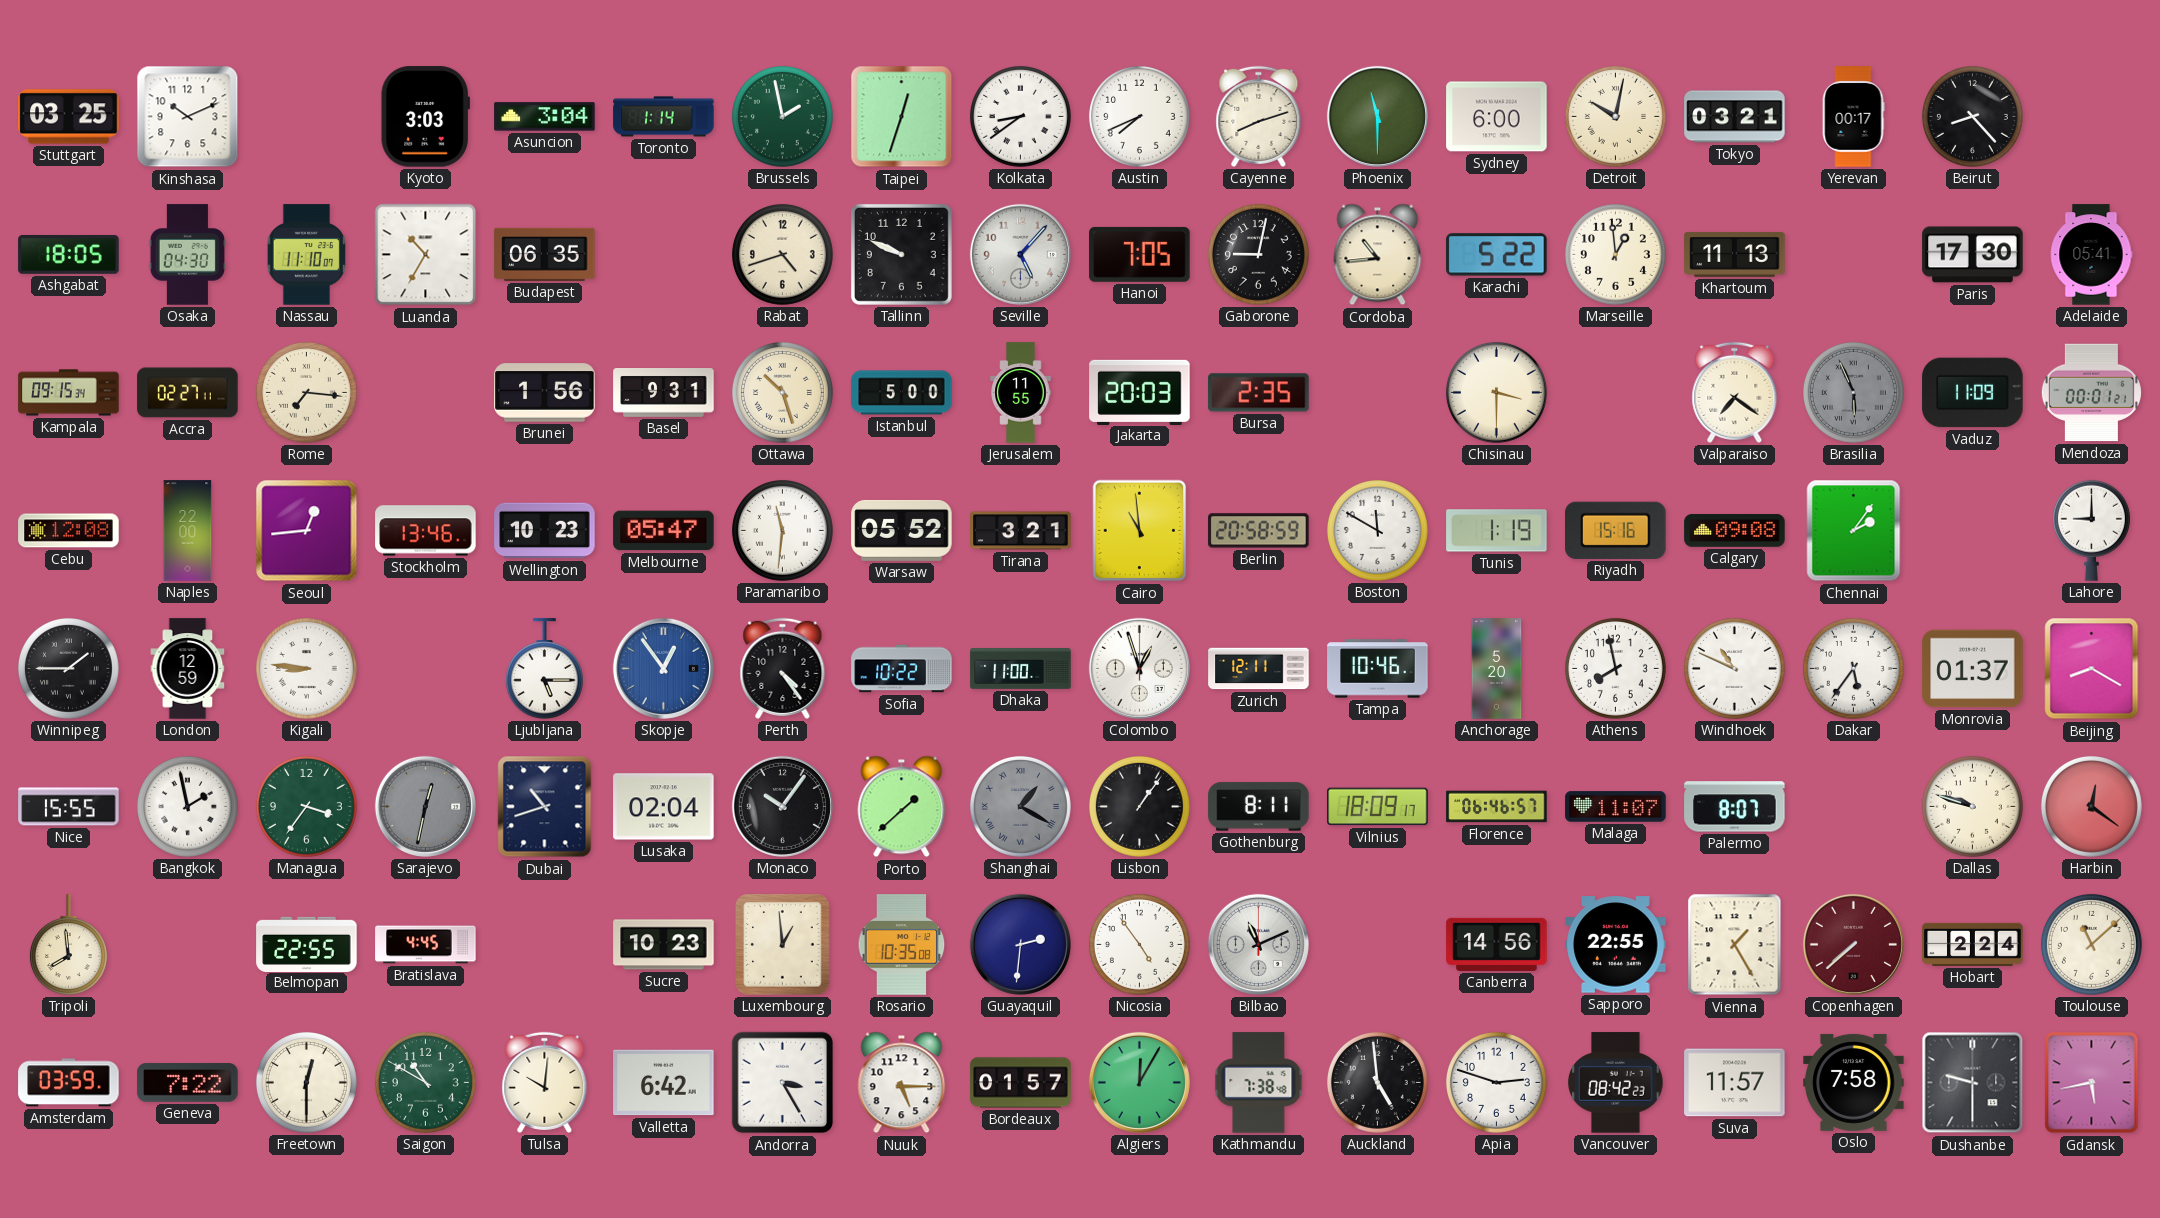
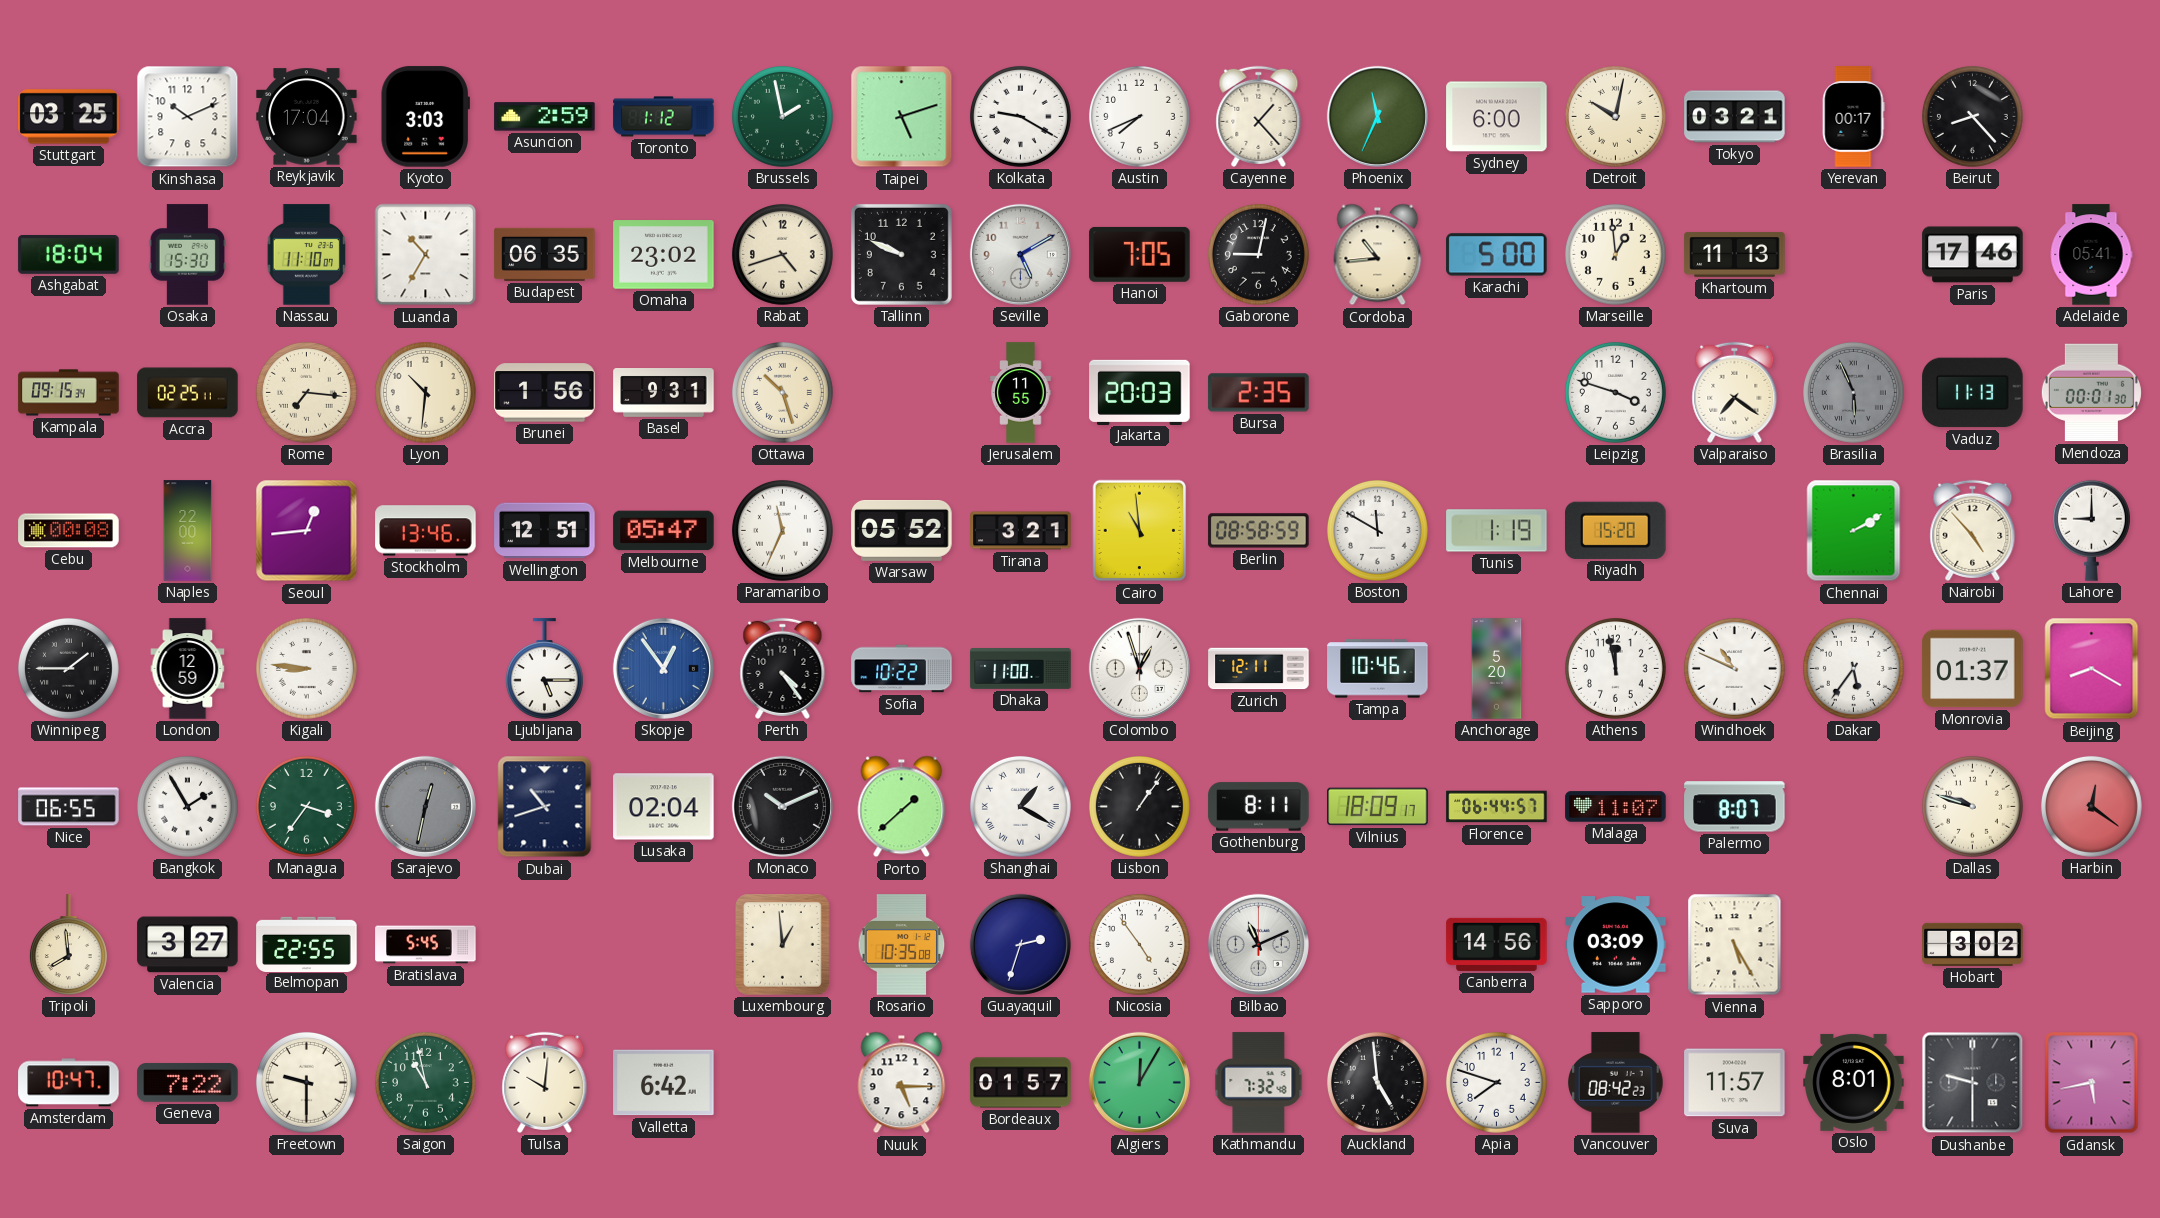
Reykjavik: none -> 17:04
Asuncion: 3:04 -> 2:59
Toronto: 1:14 -> 1:12
Taipei: 12:33 -> 5:12
Kolkata: 8:39 -> 9:20
Cayenne: 8:12 -> 1:23
Phoenix: 11:30 -> 11:34
Ashgabat: 18:05 -> 18:04
Osaka: 04:30 -> 15:30
Omaha: none -> 23:02
Seville: 5:07 -> 5:10
Karachi: 5:22 -> 5:00
Paris: 17:30 -> 17:46
Accra: 02:27 -> 02:25
Lyon: none -> 10:31
Istanbul: 5:00 -> none
Chisinau: 3:30 -> none
Leipzig: none -> 3:48
Vaduz: 11:09 -> 11:13
Mendoza: 00:01:21 -> 00:01:30
Cebu: 12:08 -> 00:08
Wellington: 10:23 -> 12:51
Paramaribo: 11:31 -> 11:34
Berlin: 20:58 -> 08:58
Riyadh: 15:16 -> 15:20
Calgary: 09:08 -> none
Chennai: 2:06 -> 2:10
Nairobi: none -> 4:53
Athens: 7:58 -> 11:58
Nice: 15:55 -> 06:55
Bangkok: 1:58 -> 1:55
Monaco: 10:06 -> 10:11
Shanghai dial: grey -> white
Florence: 06:46 -> 06:44
Valencia: none -> 3:27
Bratislava: 4:45 -> 5:45
Sucre: 10:23 -> none
Guayaquil: 2:31 -> 2:33
Sapporo: 22:55 -> 03:09
Vienna: 1:25 -> 5:25
Copenhagen: 7:38 -> none
Hobart: 2:24 -> 3:02
Toulouse: 11:08 -> none
Amsterdam: 03:59 -> 10:47
Freetown: 12:30 -> 9:30
Saigon: 10:50 -> 10:58
Andorra: 3:25 -> none
Kathmandu: 7:38 -> 7:32
Apia: 2:48 -> 7:48
Oslo: 7:58 -> 8:01
